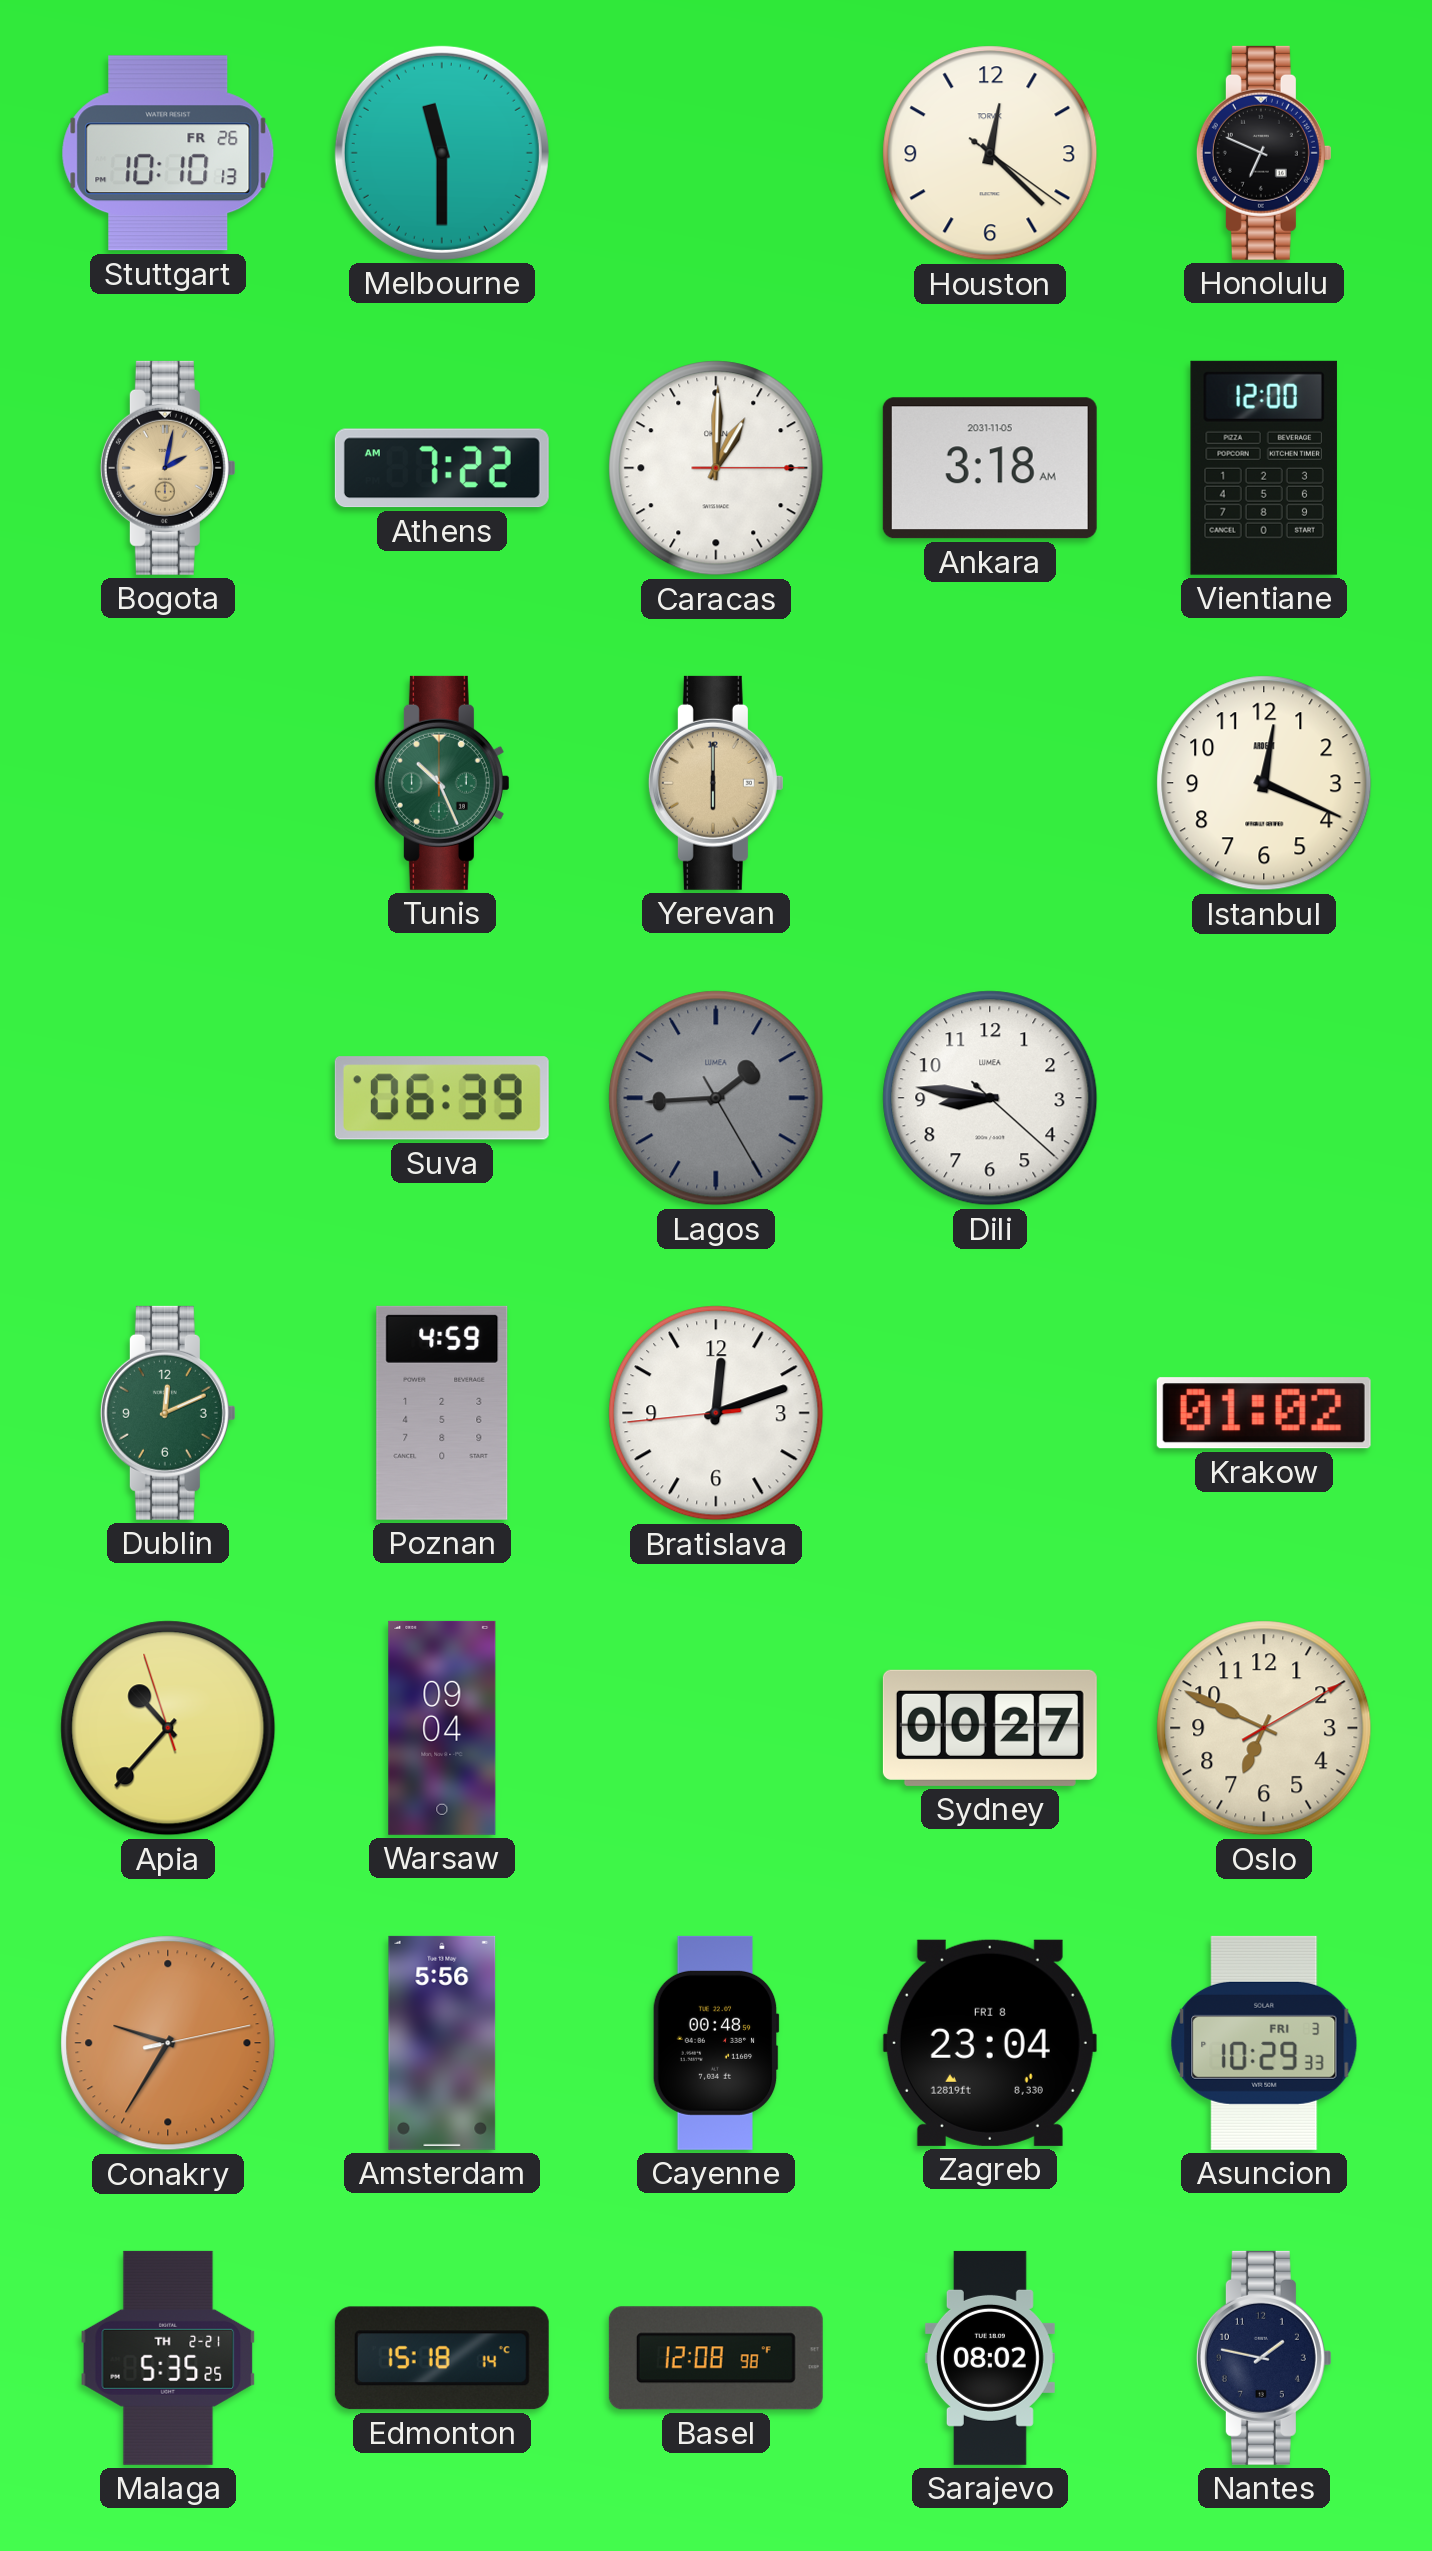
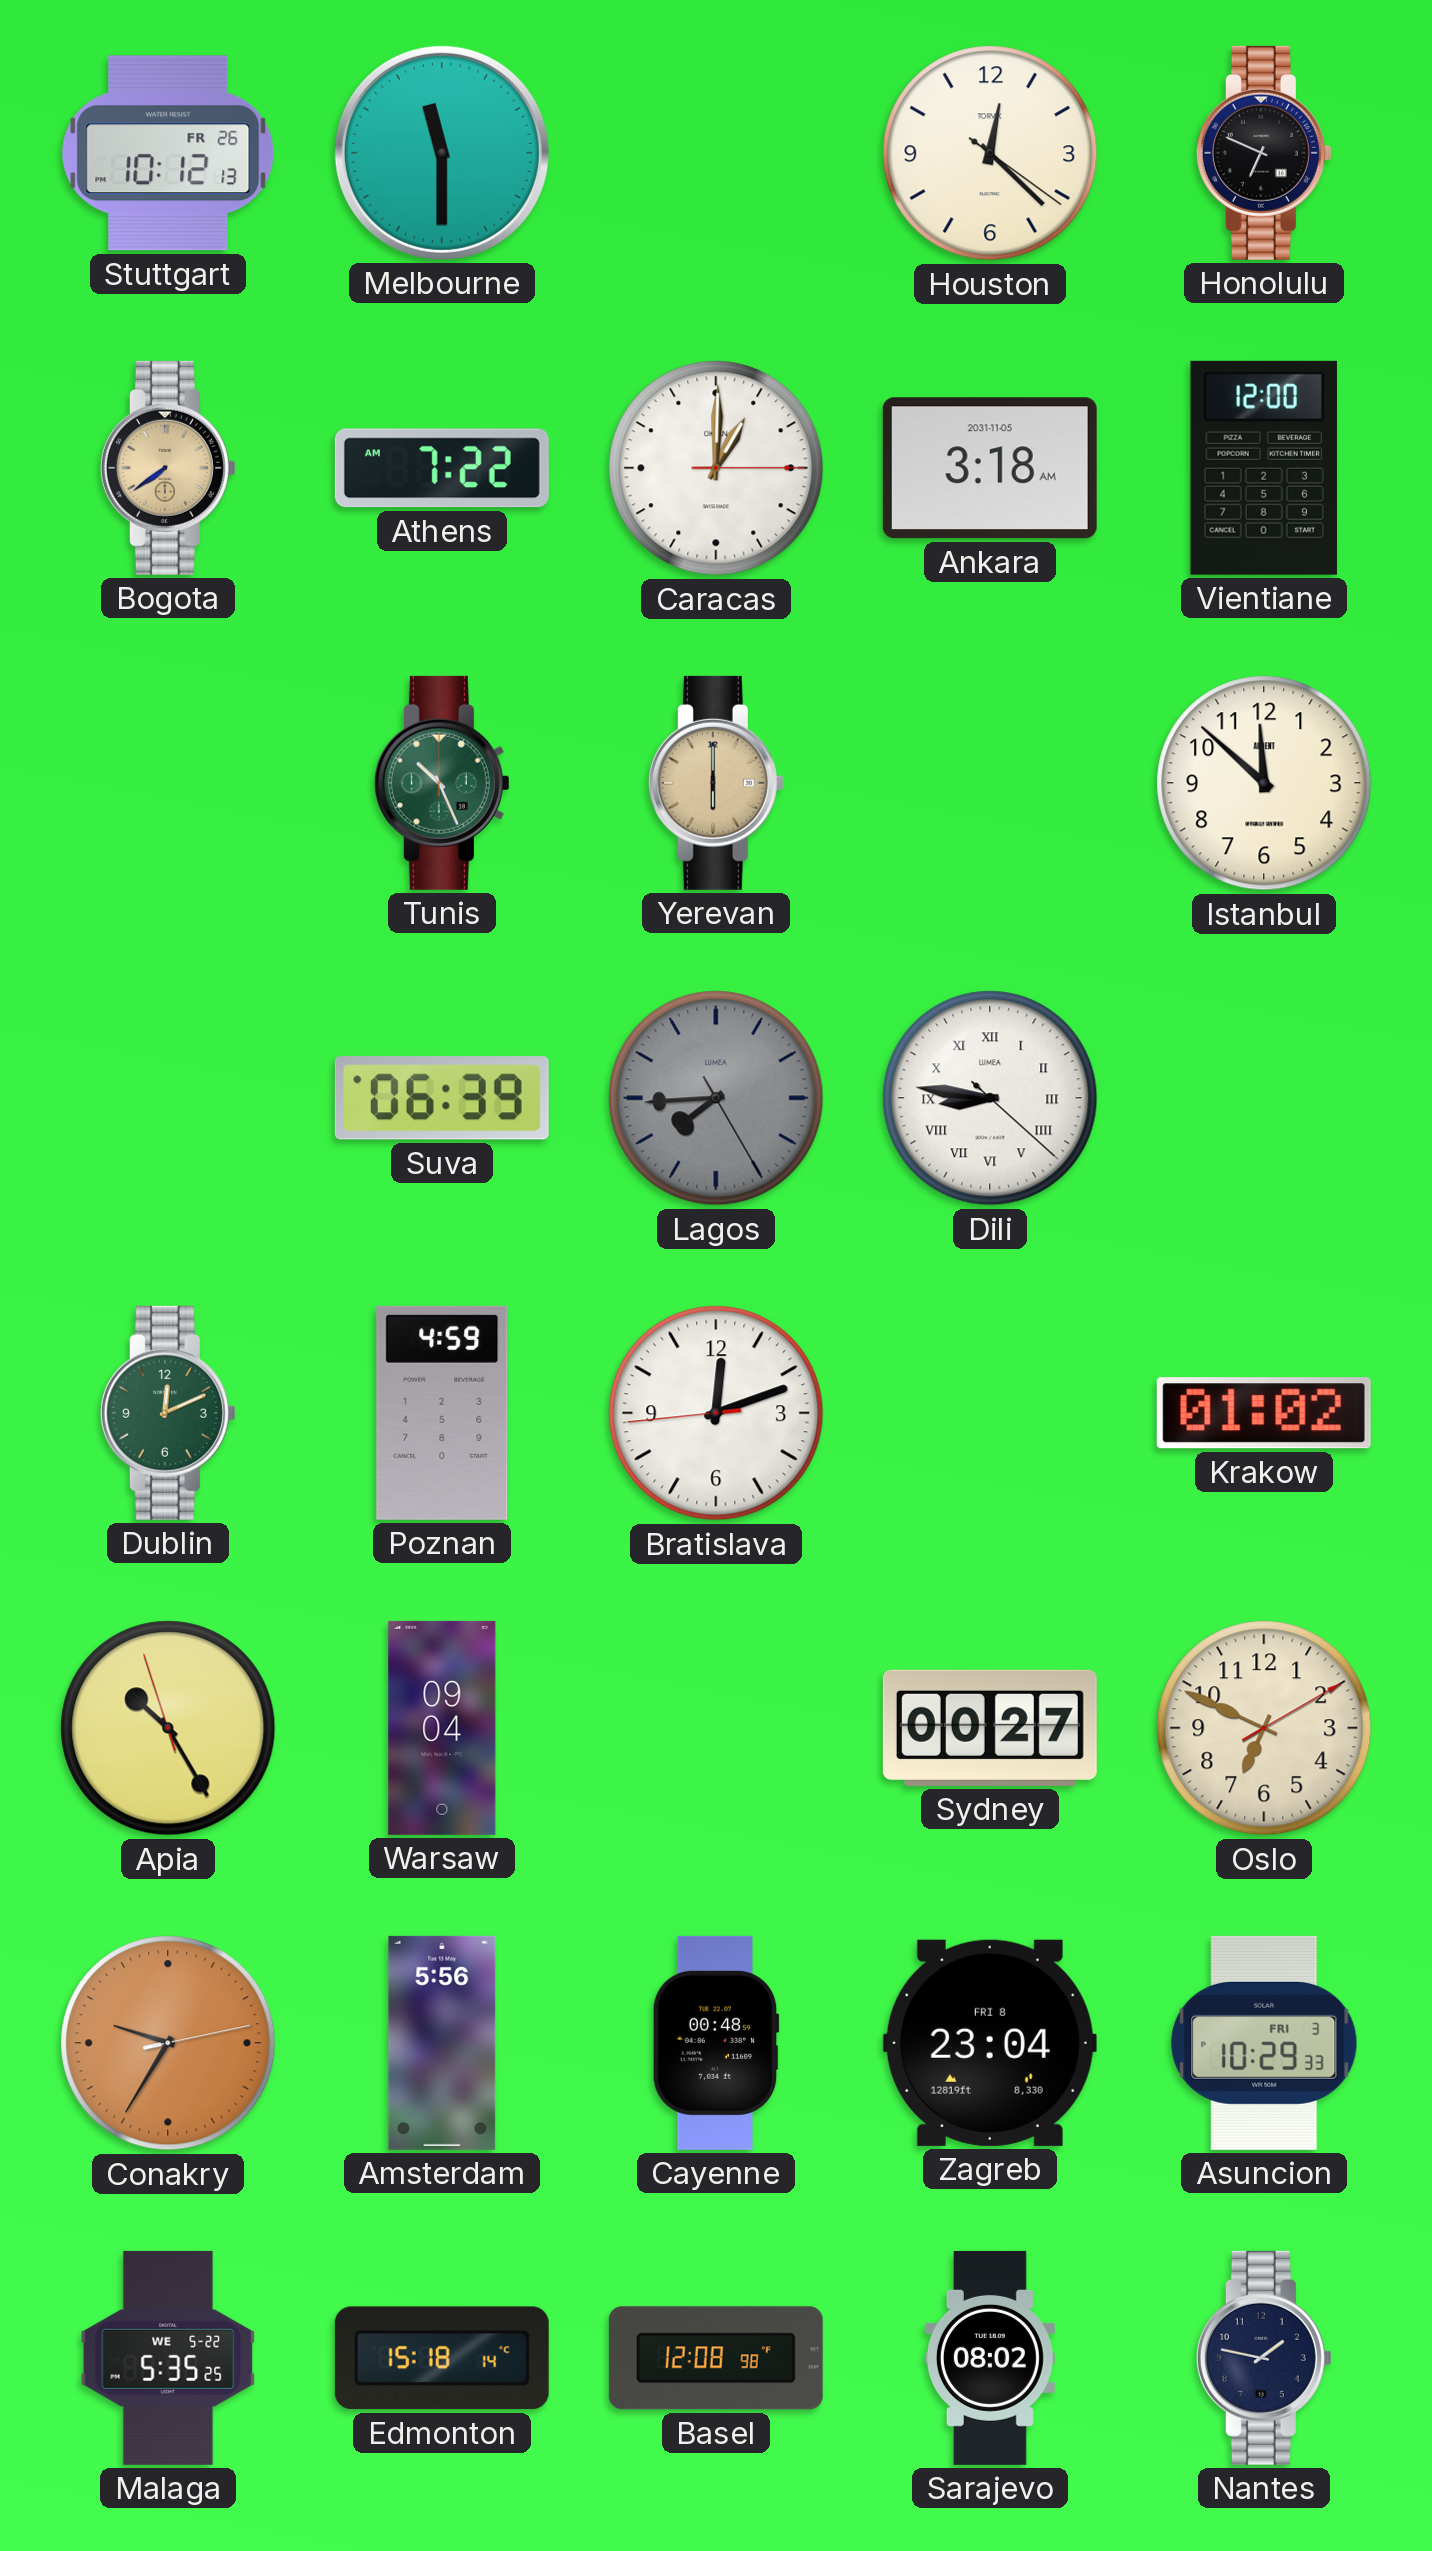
Stuttgart: 10:10 -> 10:12
Bogota: 2:02 -> 7:39
Istanbul: 12:19 -> 11:52
Lagos: 1:44 -> 7:44
Dili numerals: Arabic -> Roman
Apia: 10:36 -> 10:24
Malaga date: TH 2-21 -> WE 5-22
